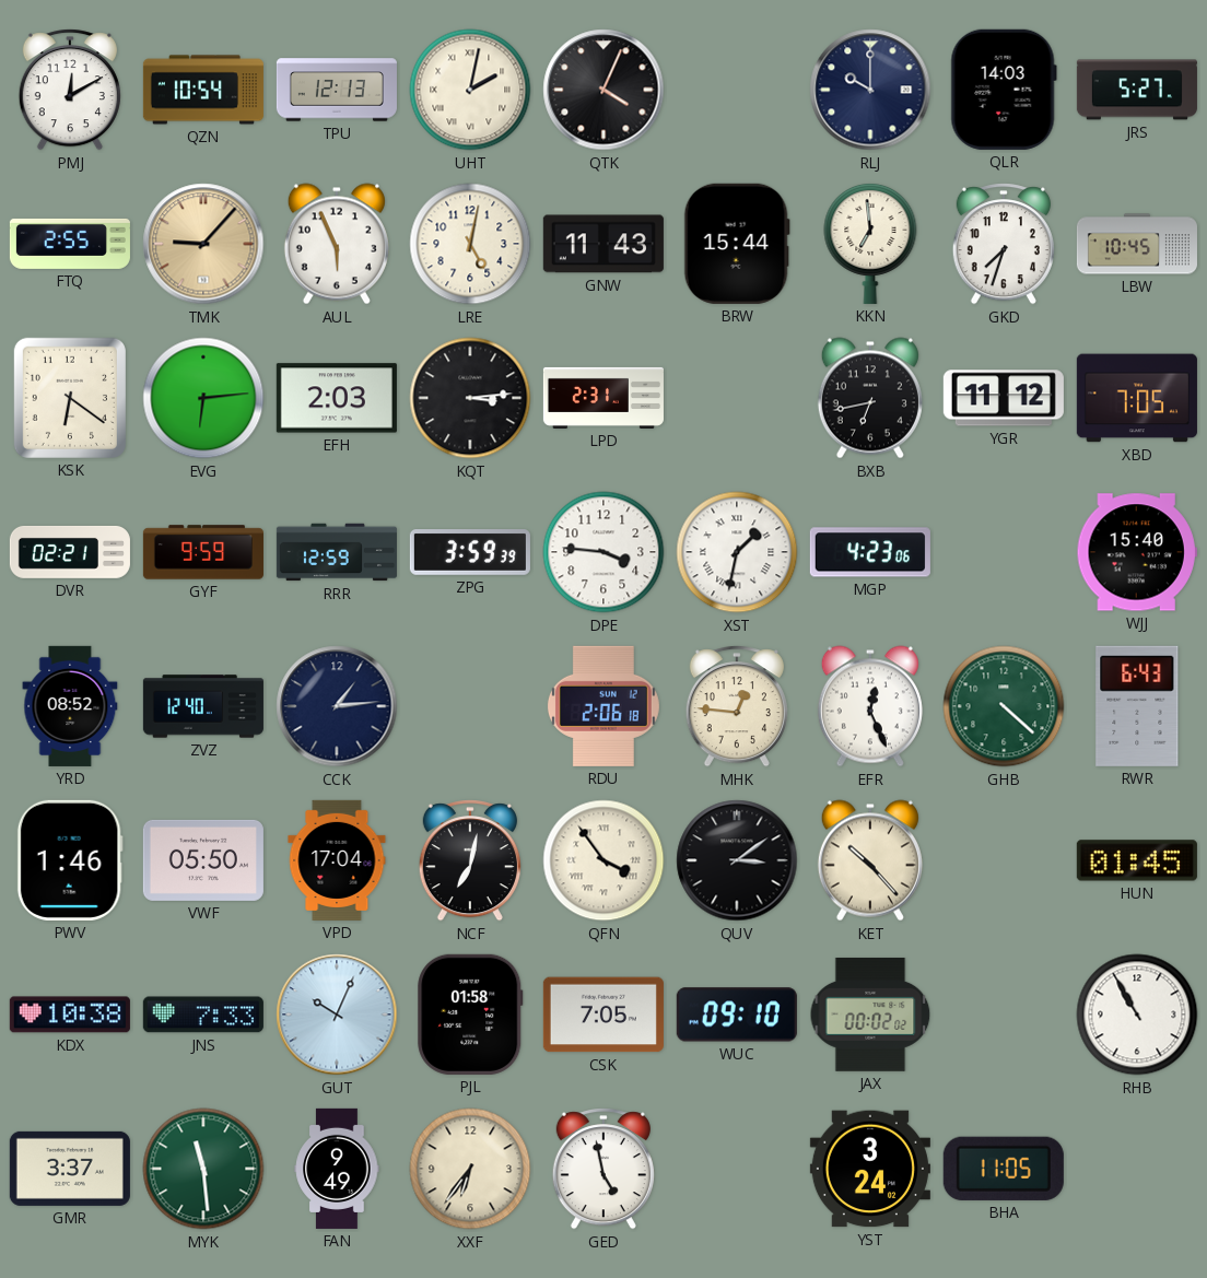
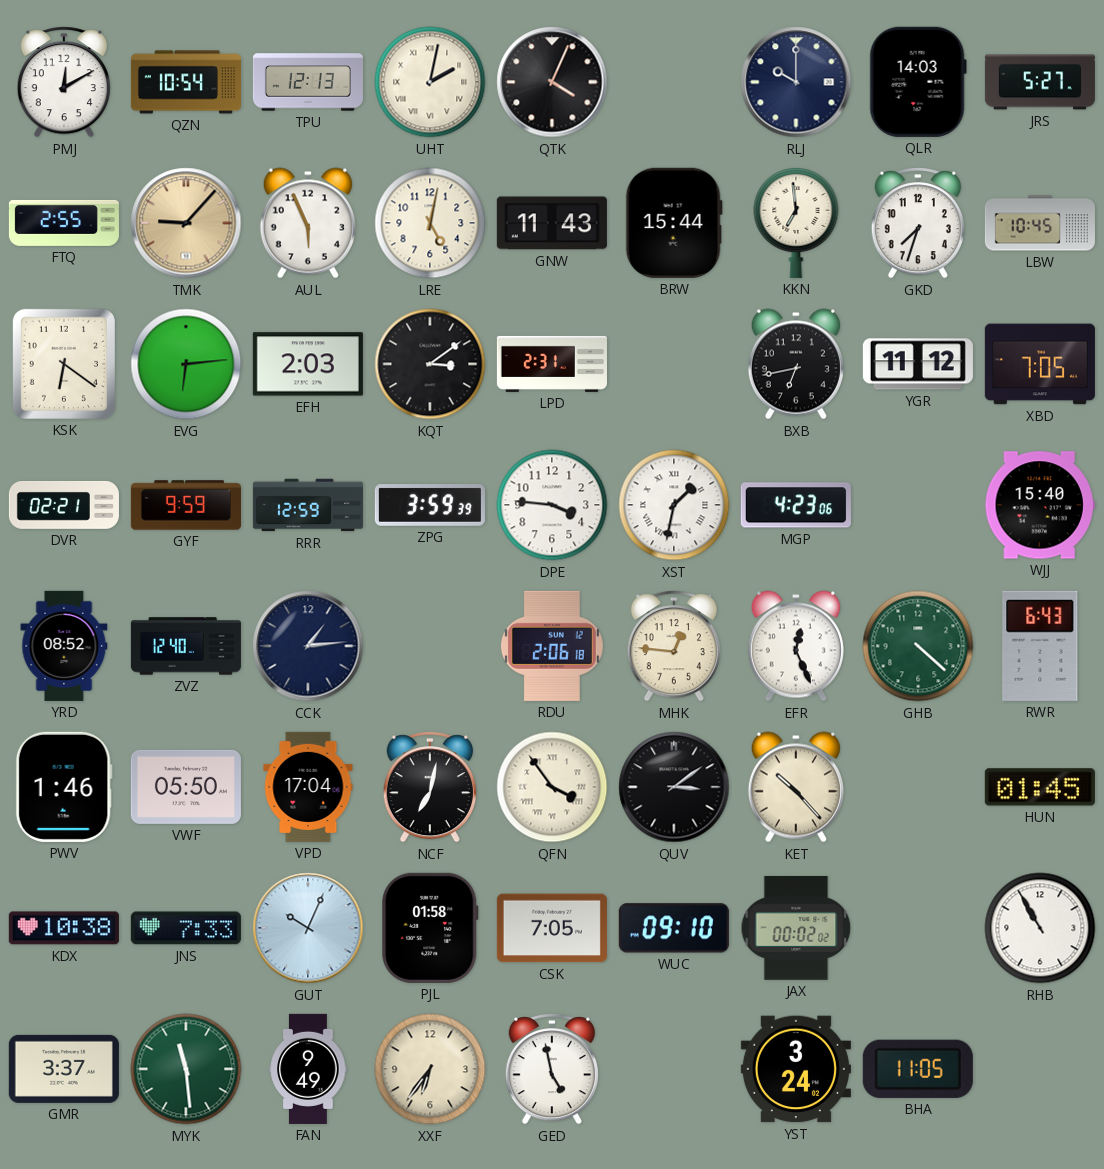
KQT: 3:14 -> 3:09
